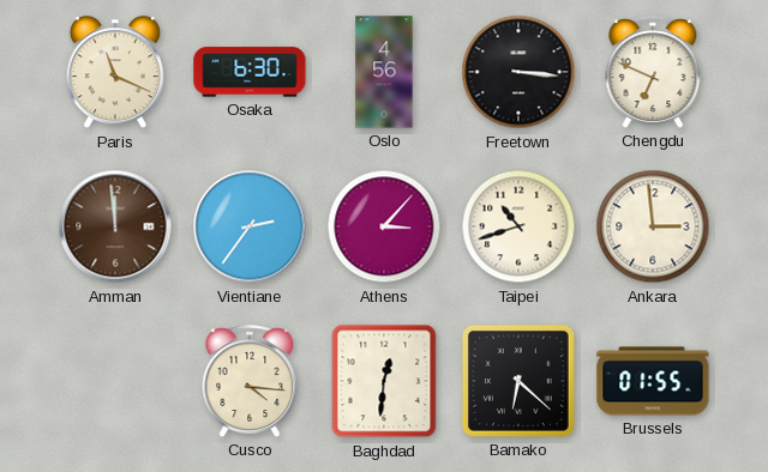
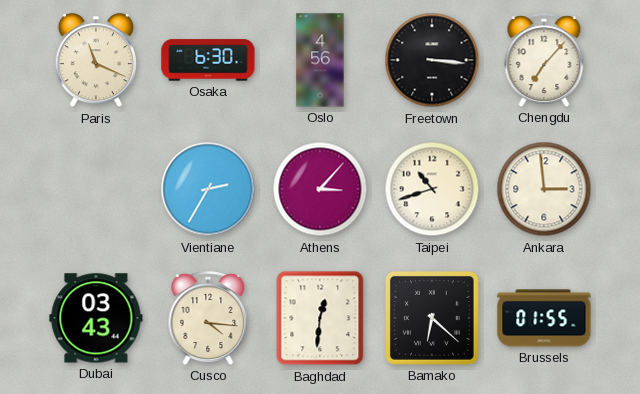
Chengdu: 6:49 -> 7:07
Amman: 11:59 -> none
Vientiane: 2:36 -> 2:35
Dubai: none -> 03:43
